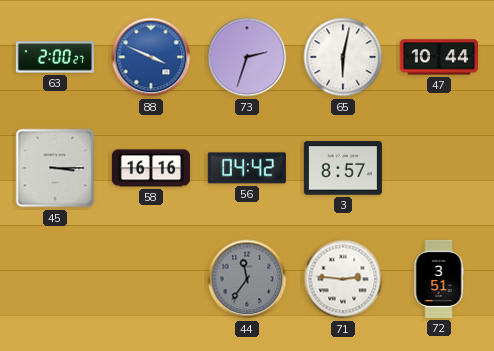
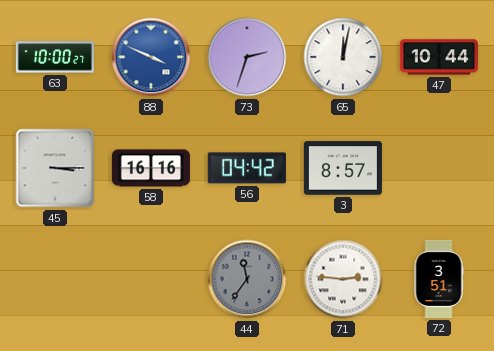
63: 2:00 -> 10:00
65: 6:02 -> 12:02
